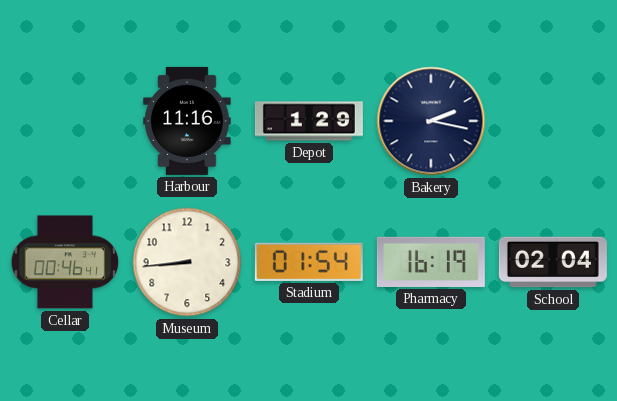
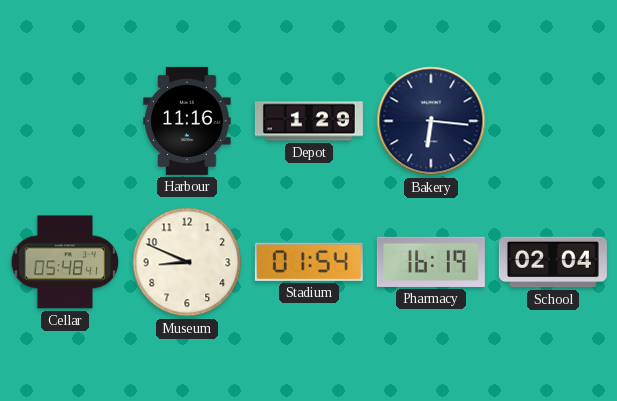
Bakery: 2:17 -> 6:16
Cellar: 00:46 -> 05:48
Museum: 8:44 -> 8:49
